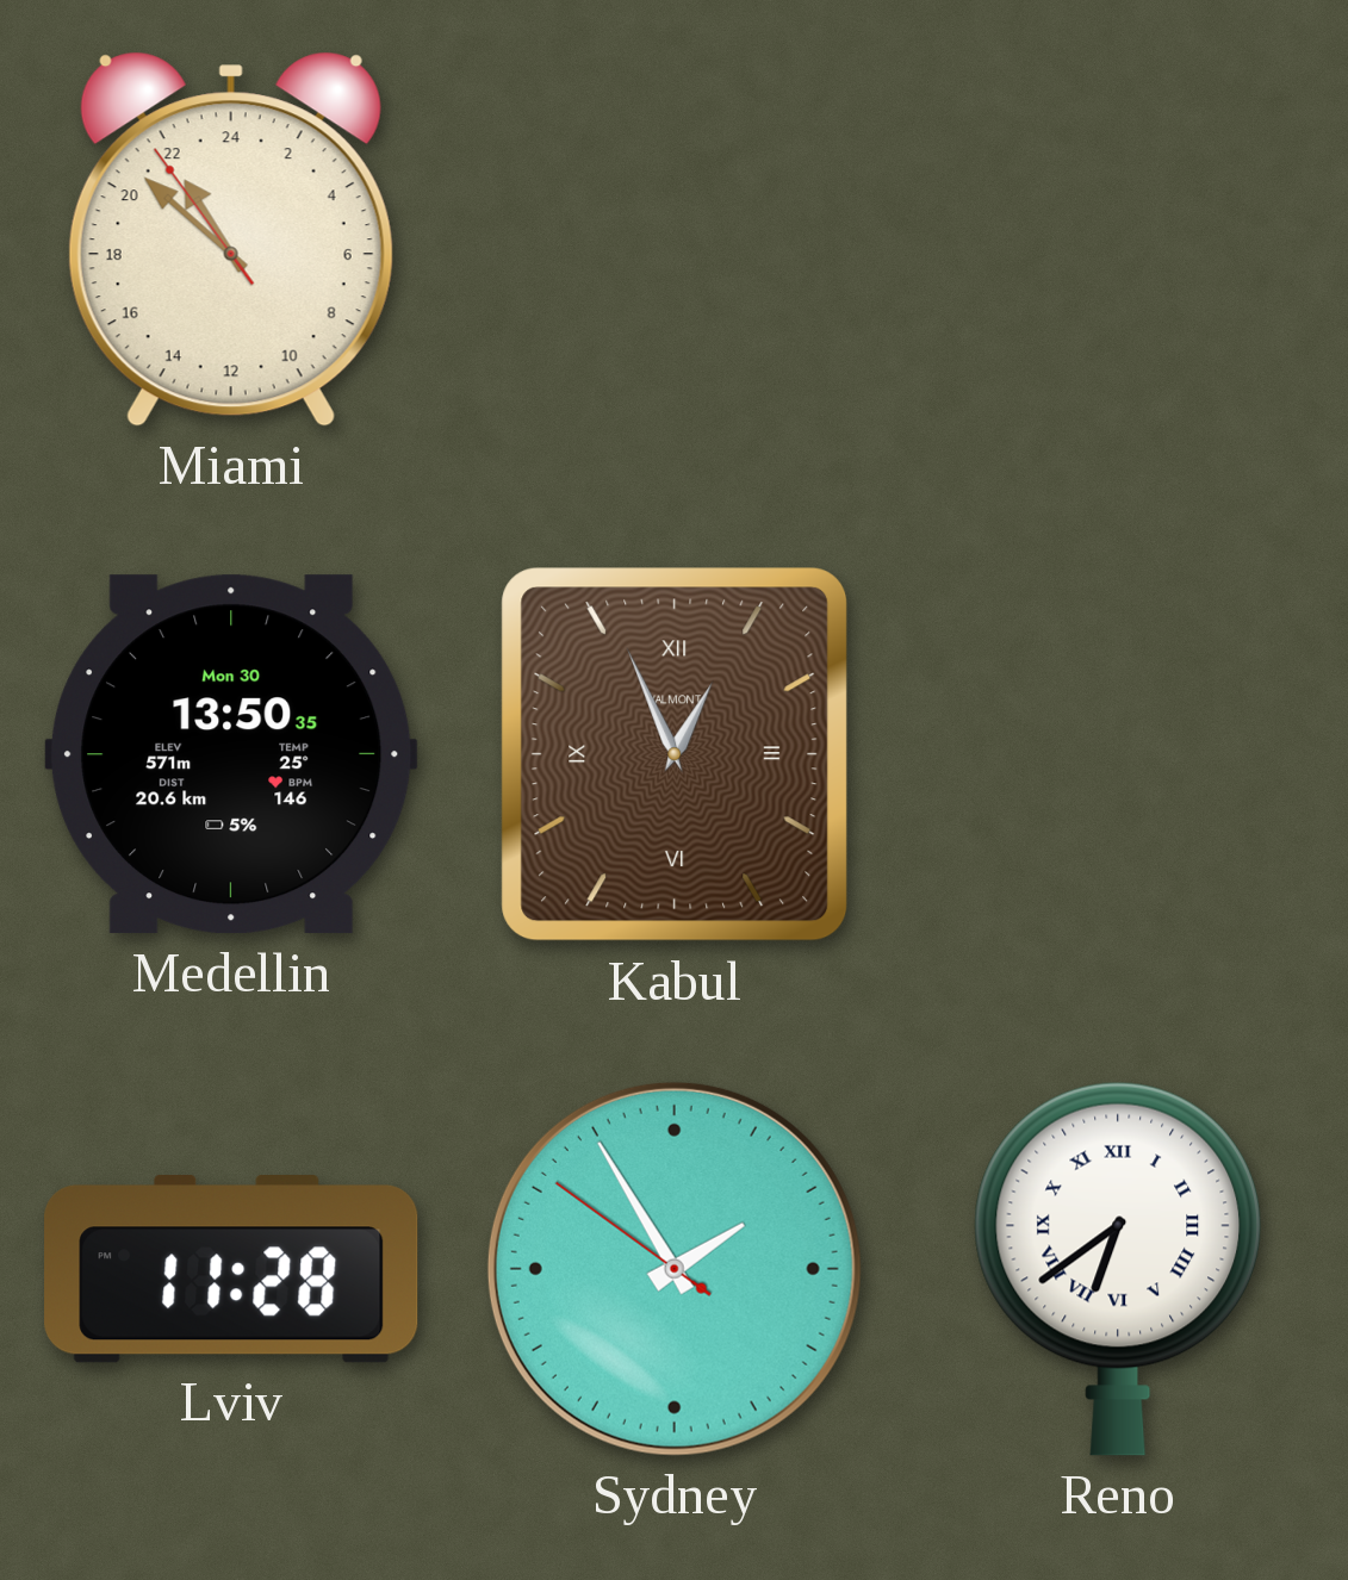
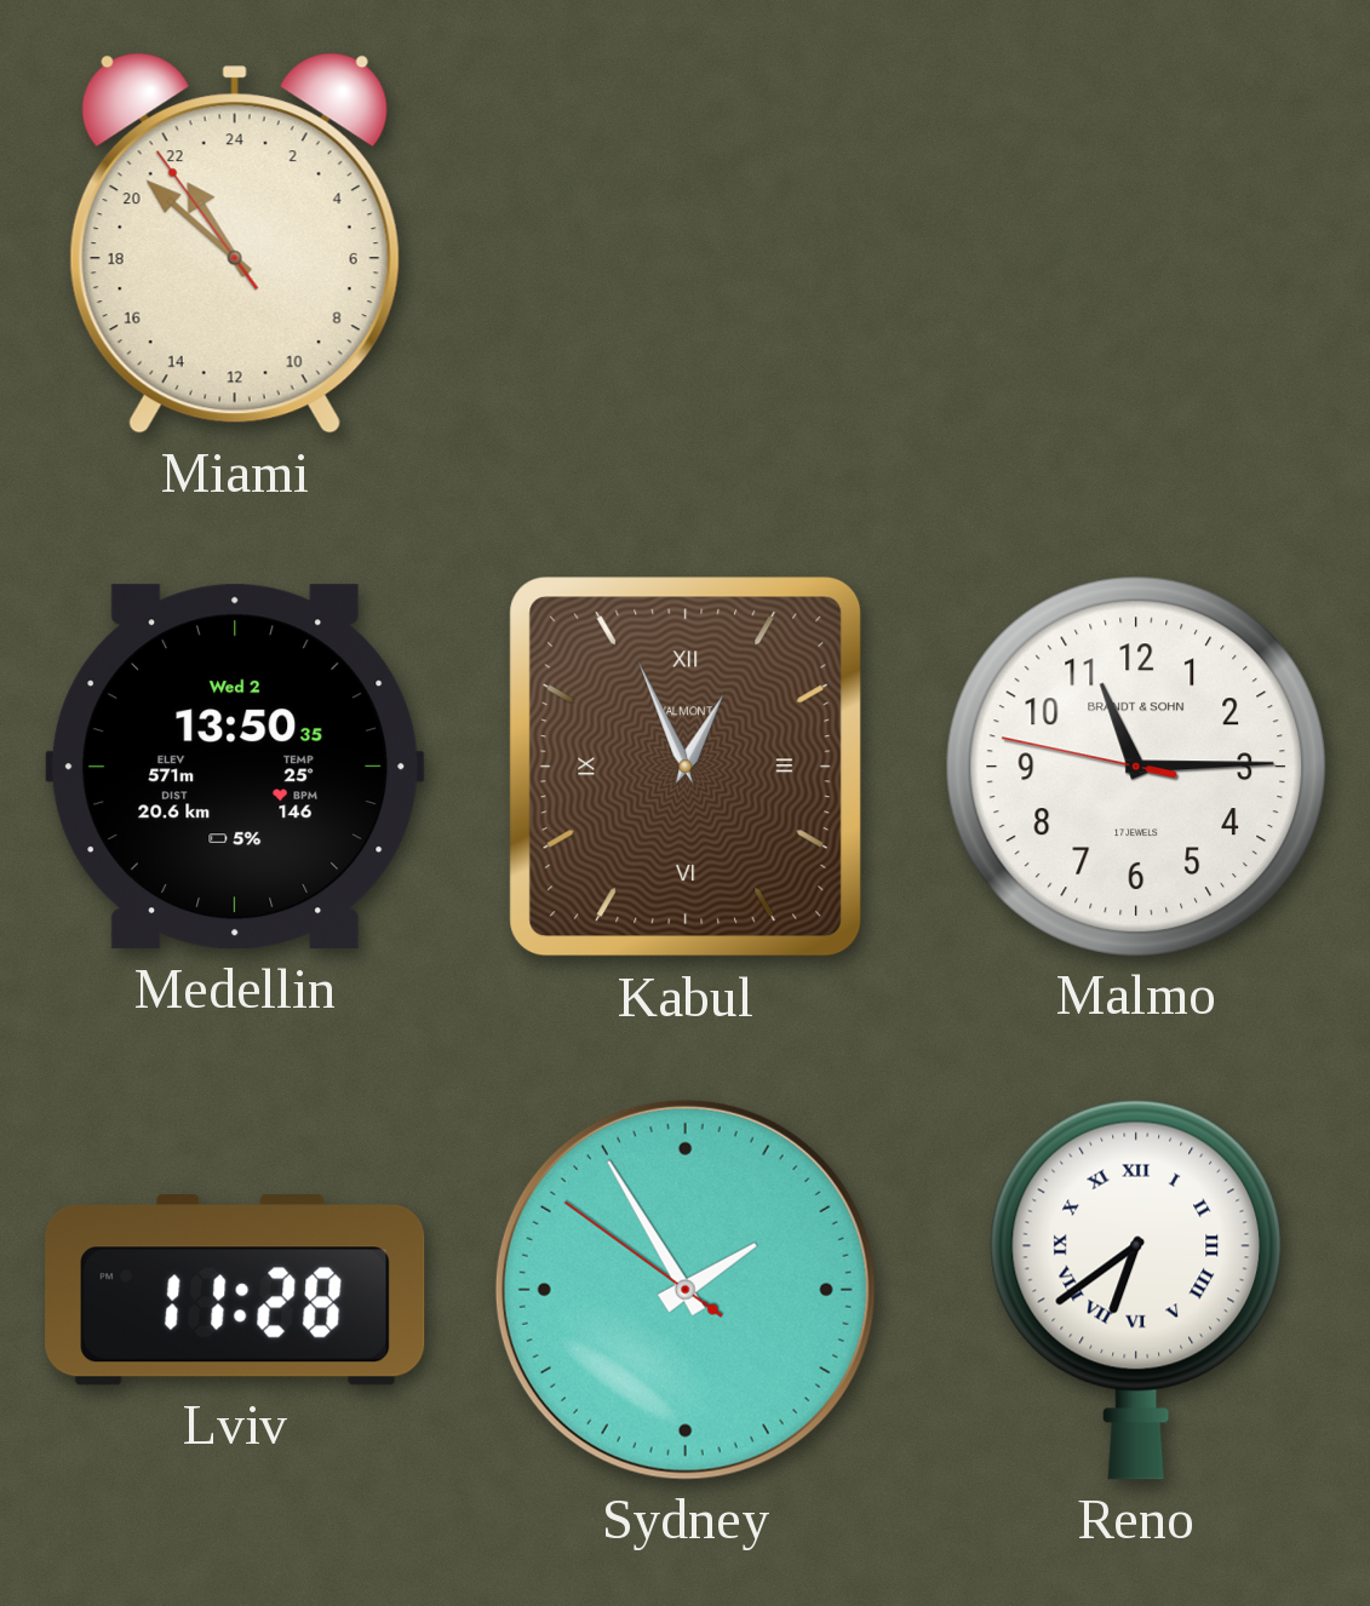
Medellin date: Mon 30 -> Wed 2
Malmo: none -> 11:14
